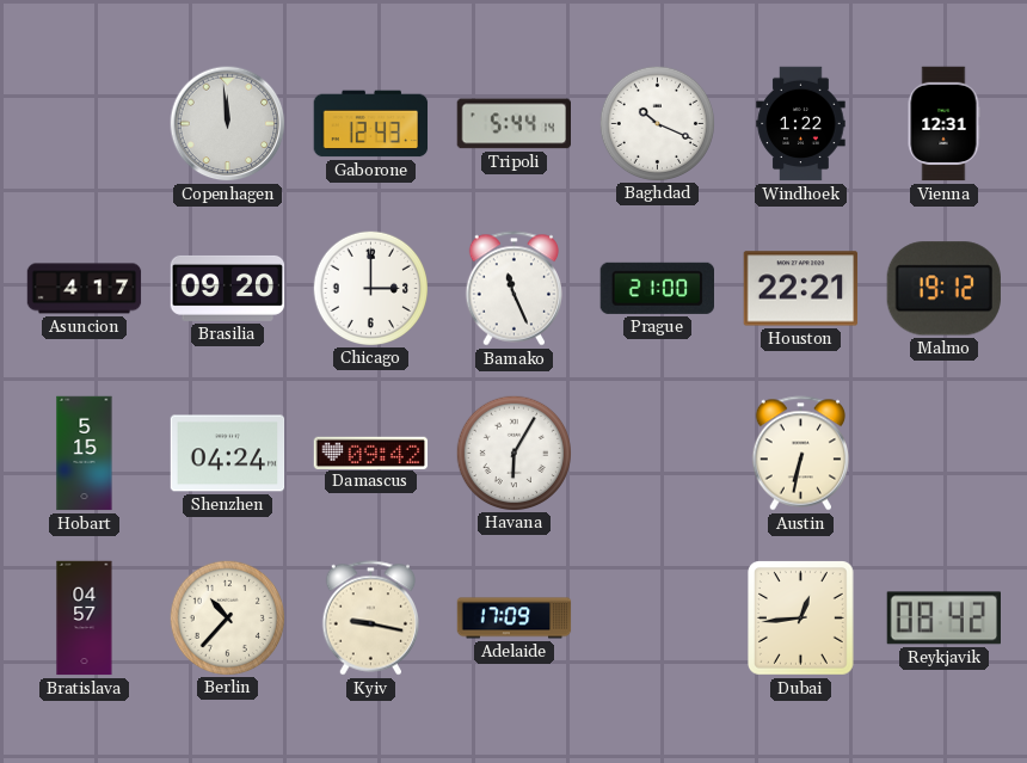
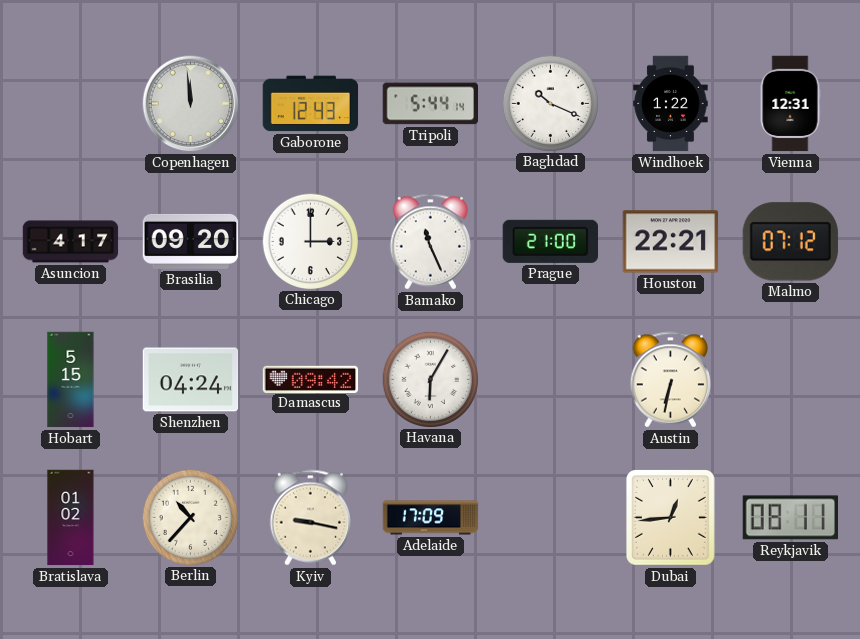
Malmo: 19:12 -> 07:12
Bratislava: 04:57 -> 01:02
Reykjavik: 08:42 -> 08:11
